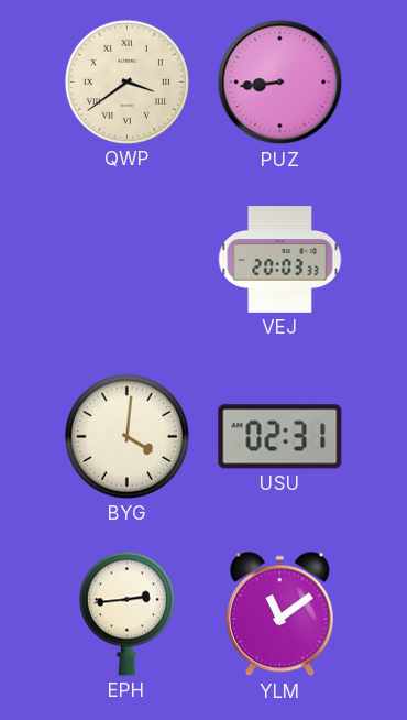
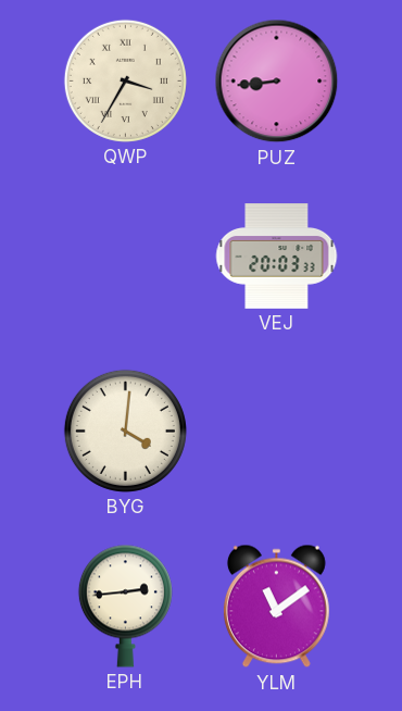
QWP: 3:39 -> 3:35
USU: 02:31 -> none
